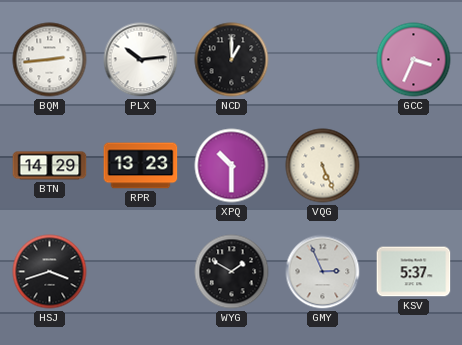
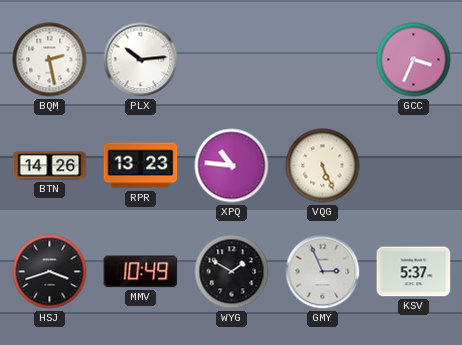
BQM: 2:44 -> 2:28
NCD: 1:00 -> none
BTN: 14:29 -> 14:26
XPQ: 10:30 -> 10:46
MMV: none -> 10:49
